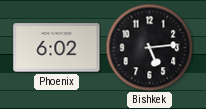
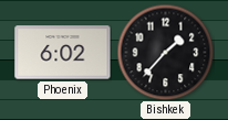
Bishkek: 5:14 -> 1:37
